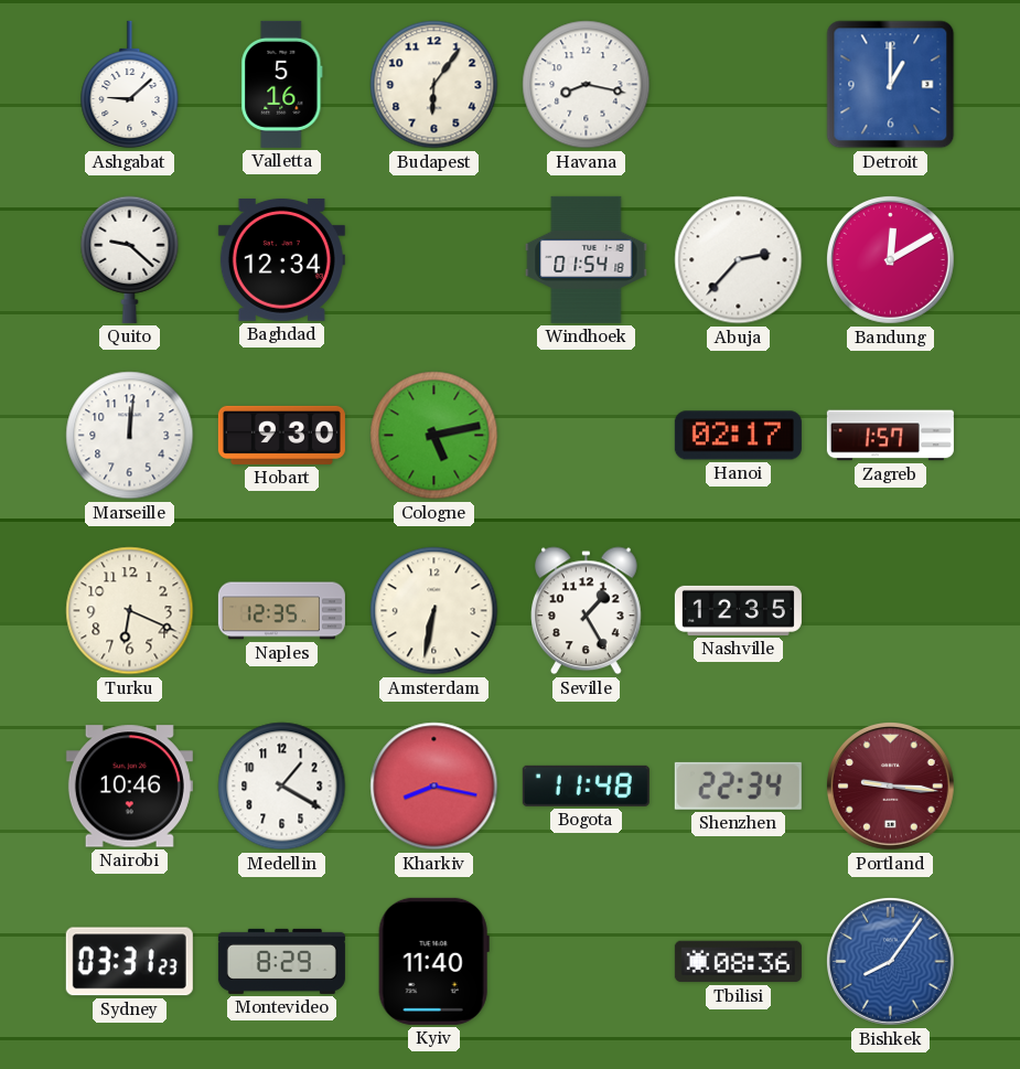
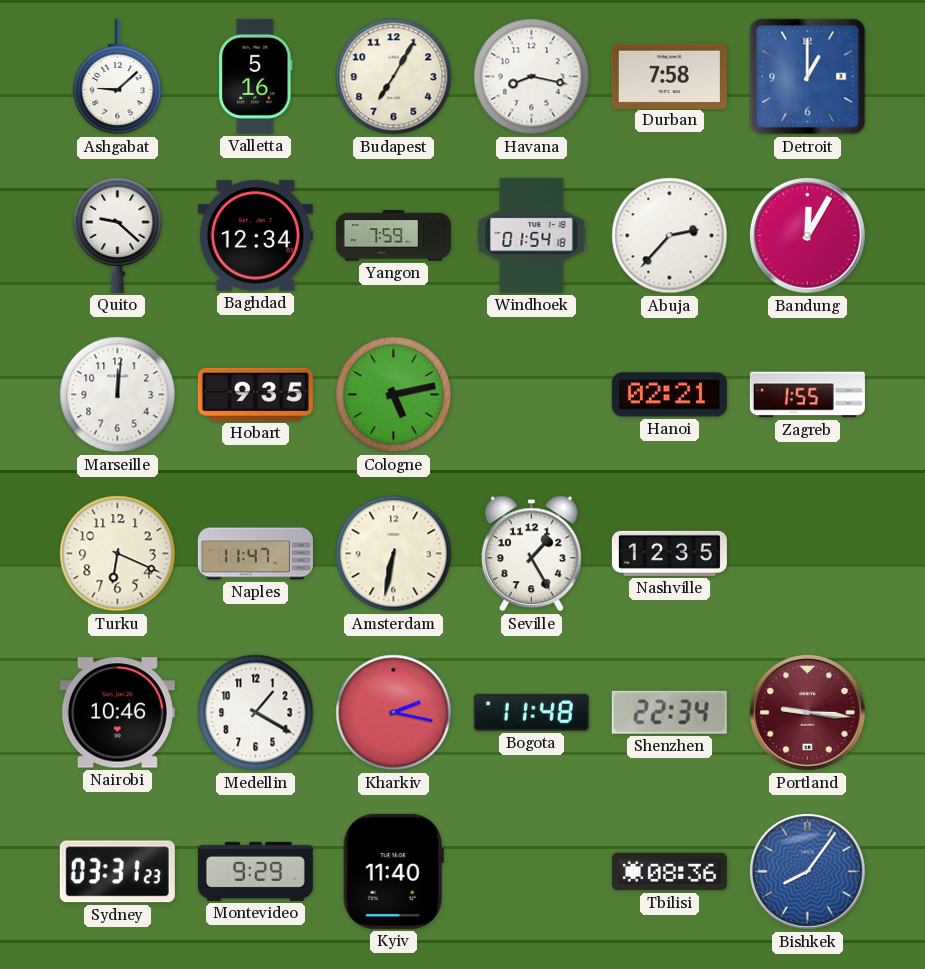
Budapest: 6:06 -> 7:05
Durban: none -> 7:58
Yangon: none -> 7:59
Bandung: 12:10 -> 12:05
Hobart: 9:30 -> 9:35
Hanoi: 02:17 -> 02:21
Zagreb: 1:57 -> 1:55
Naples: 12:35 -> 11:47
Kharkiv: 8:17 -> 2:17
Montevideo: 8:29 -> 9:29
